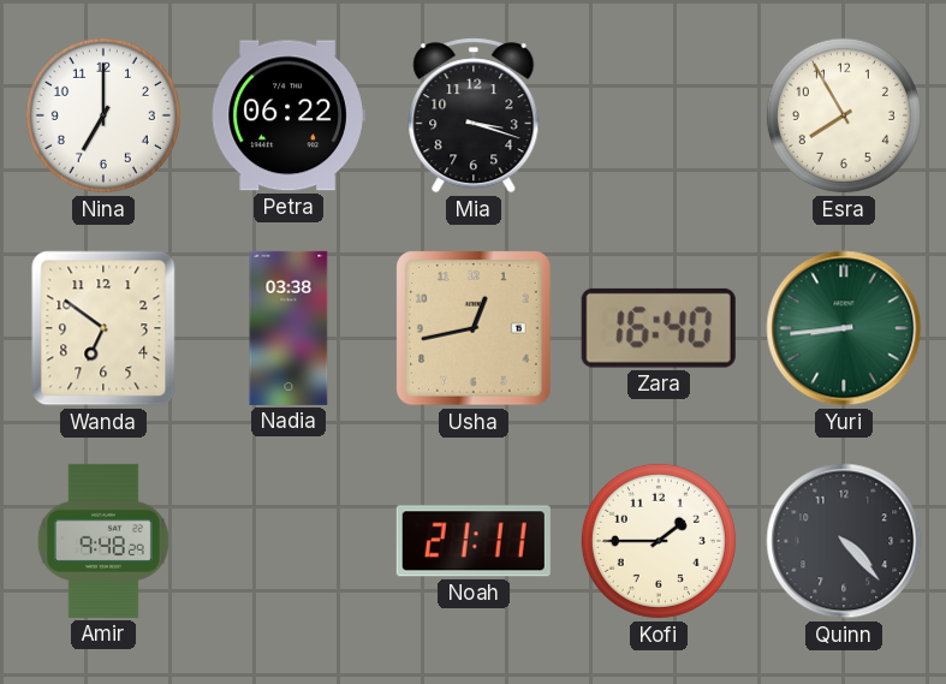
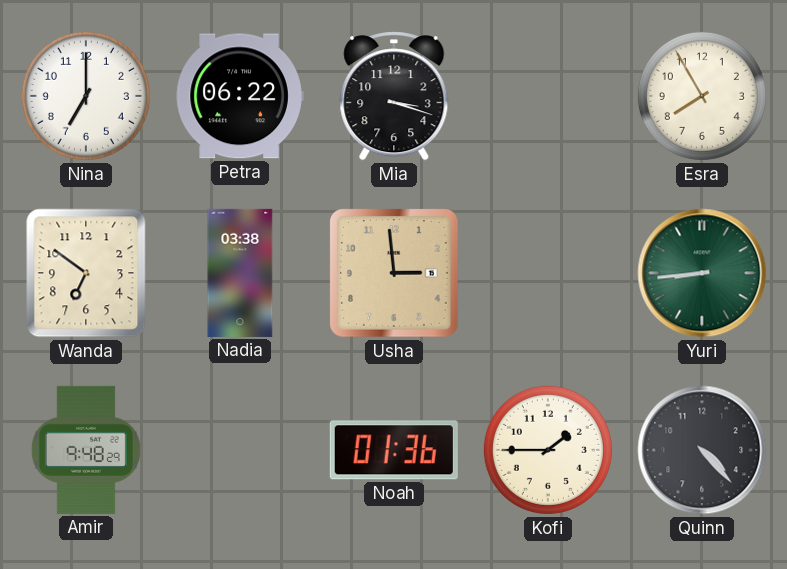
Usha: 12:43 -> 2:59
Zara: 16:40 -> none
Noah: 21:11 -> 01:36
